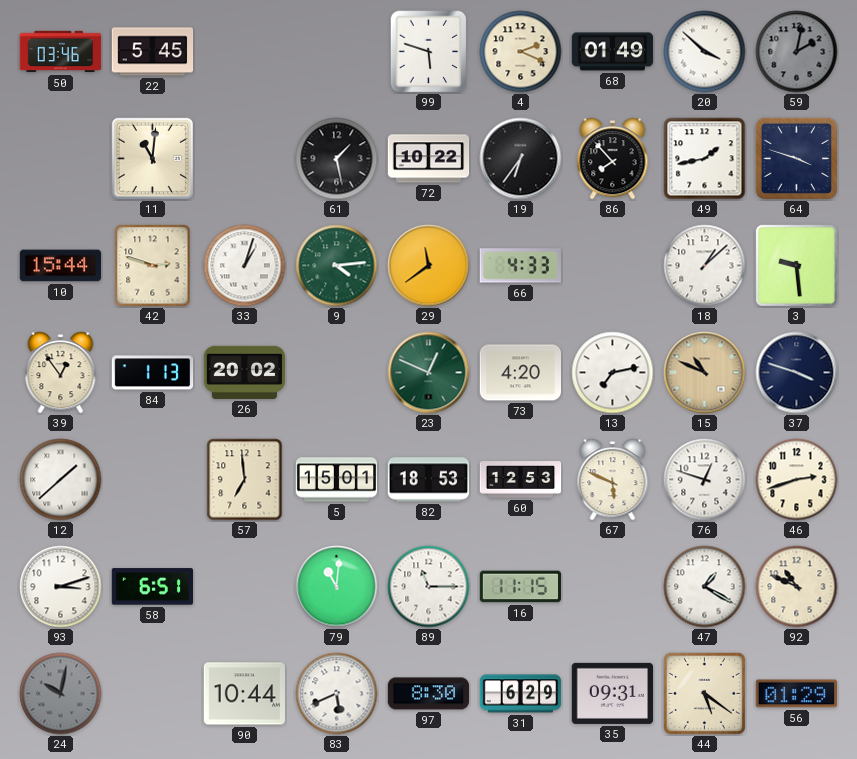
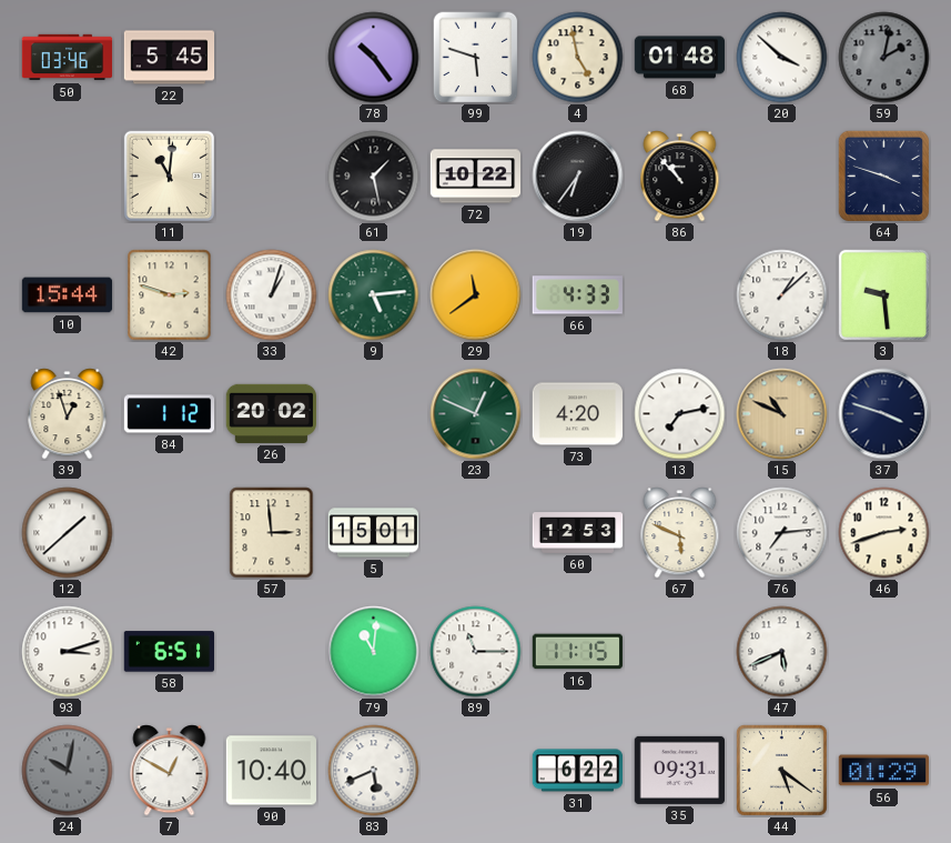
78: none -> 10:24
4: 2:19 -> 4:58
68: 01:49 -> 01:48
86: 7:53 -> 10:53
49: 1:43 -> none
9: 4:14 -> 5:14
39: 12:54 -> 12:57
84: 1:13 -> 1:12
57: 6:59 -> 2:59
82: 18:53 -> none
76: 12:48 -> 7:14
47: 1:20 -> 5:41
92: 10:49 -> none
7: none -> 12:50
90: 10:44 -> 10:40
97: 8:30 -> none
31: 6:29 -> 6:22
